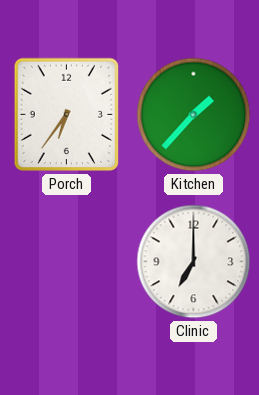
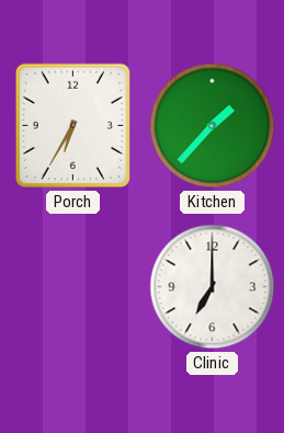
Porch: 6:36 -> 6:35
